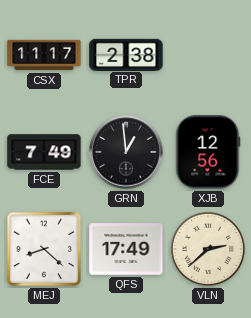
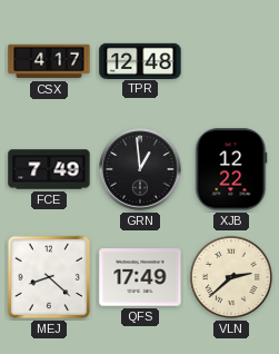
CSX: 11:17 -> 4:17
TPR: 2:38 -> 12:48
XJB: 12:56 -> 12:22
